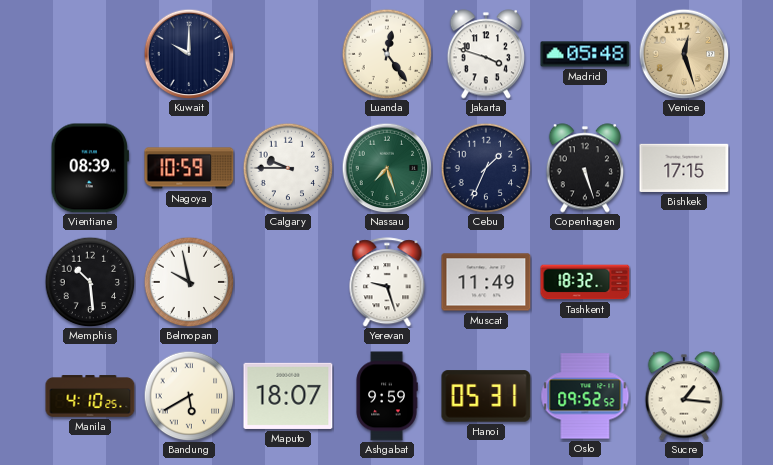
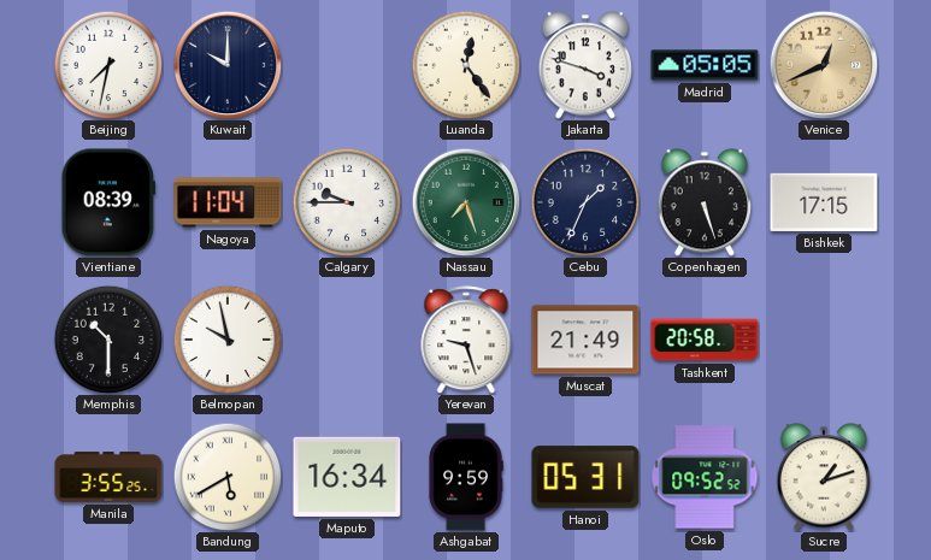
Beijing: none -> 7:32
Madrid: 05:48 -> 05:05
Venice: 12:27 -> 12:41
Nagoya: 10:59 -> 11:04
Memphis: 10:29 -> 10:30
Muscat: 11:49 -> 21:49
Tashkent: 18:32 -> 20:58
Manila: 4:10 -> 3:55
Maputo: 18:07 -> 16:34
Sucre: 1:16 -> 1:12
